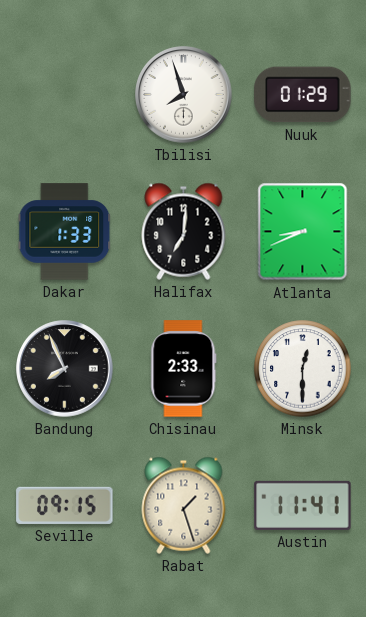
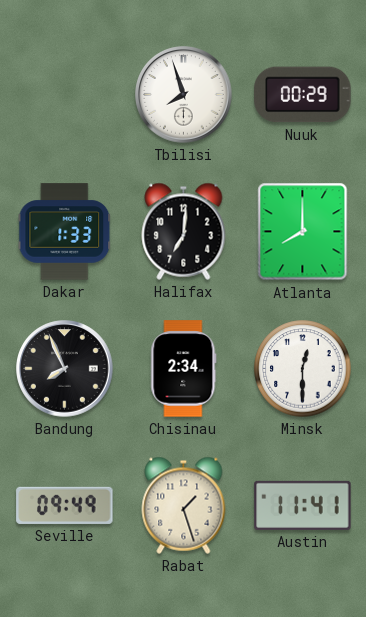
Nuuk: 01:29 -> 00:29
Atlanta: 8:41 -> 8:00
Chisinau: 2:33 -> 2:34
Seville: 09:15 -> 09:49
